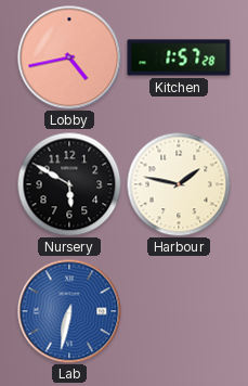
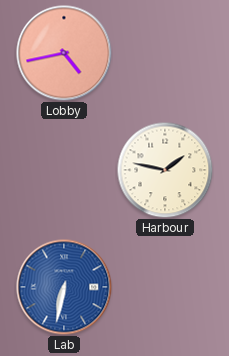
Kitchen: 1:57 -> none
Nursery: 5:50 -> none
